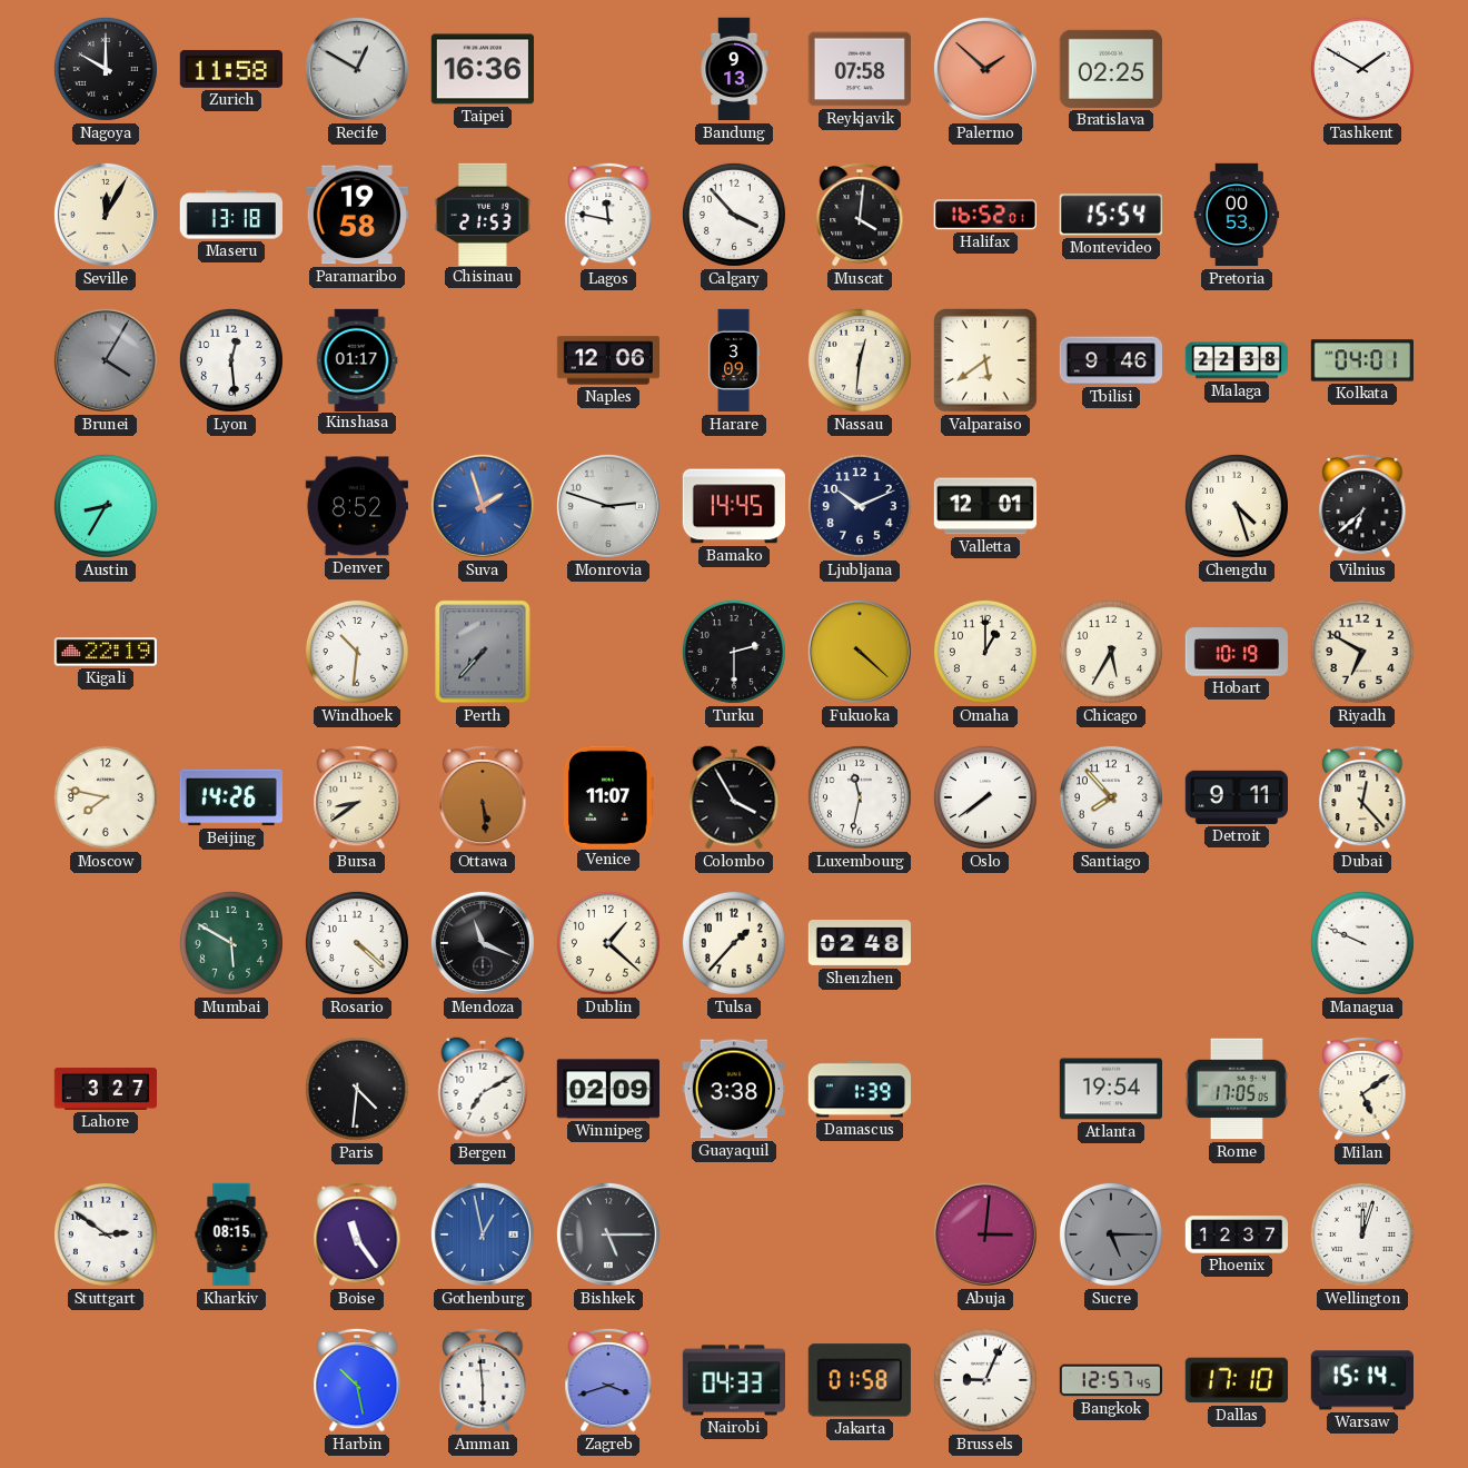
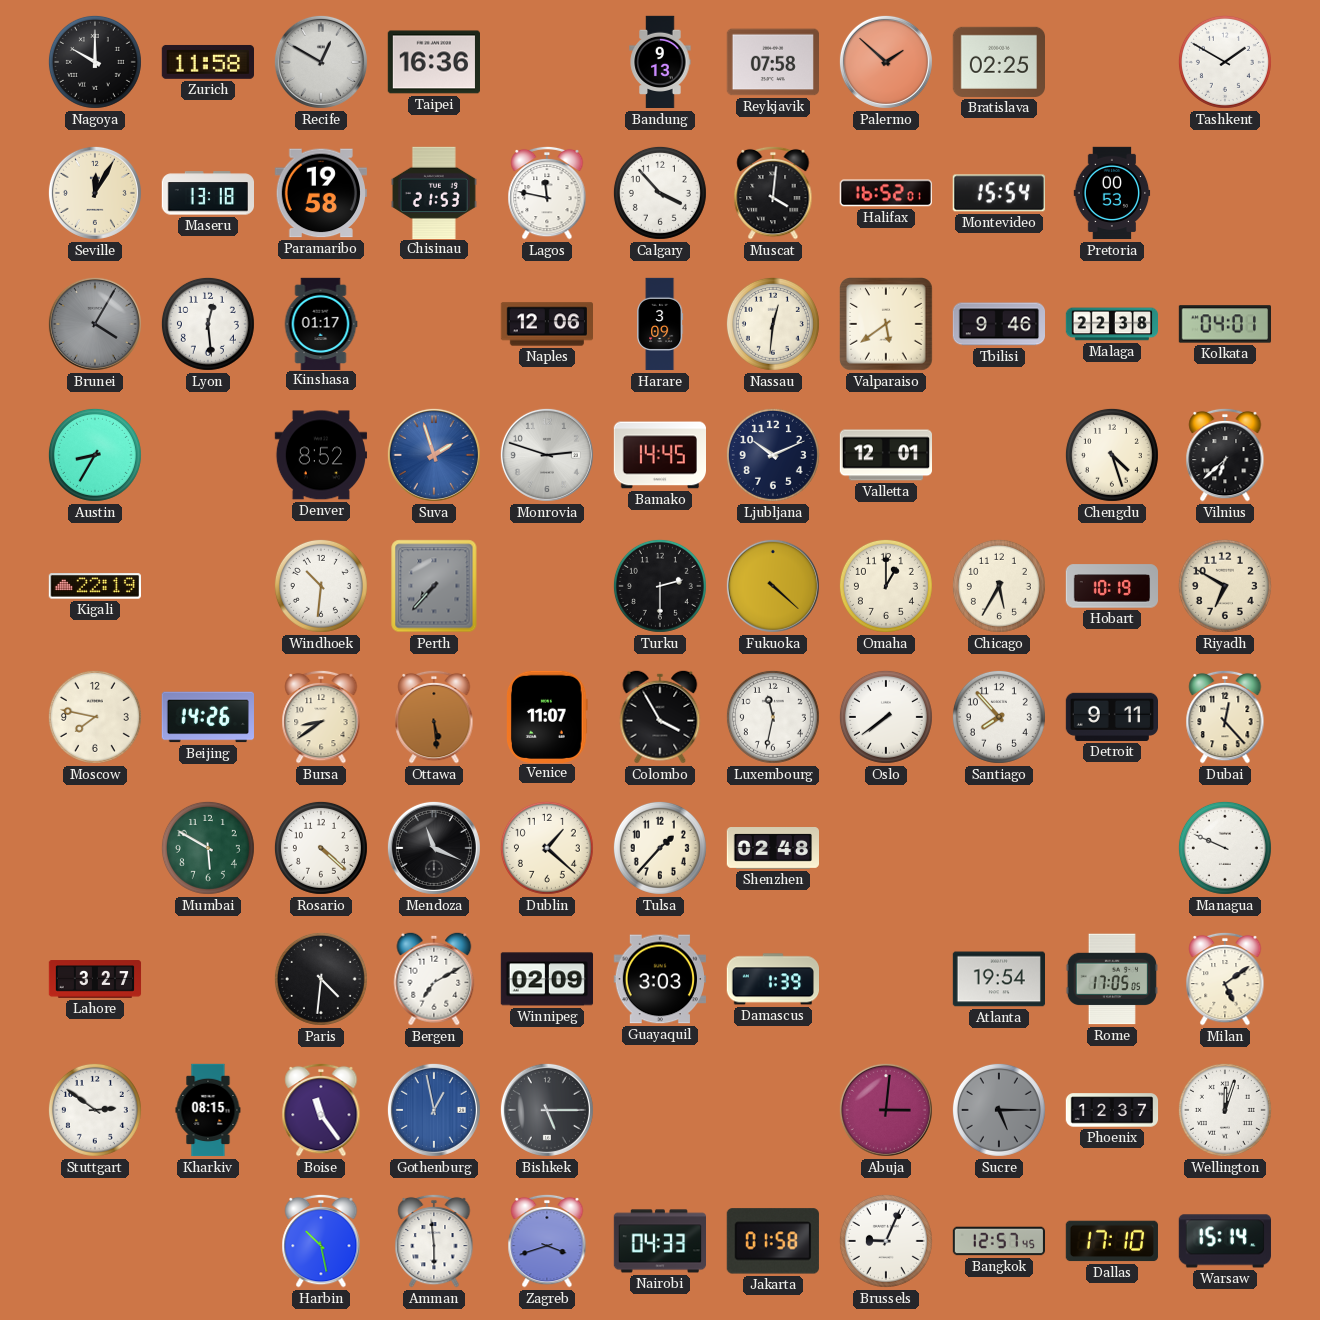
Guayaquil: 3:38 -> 3:03
